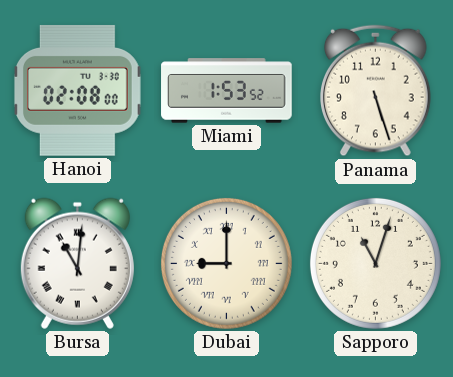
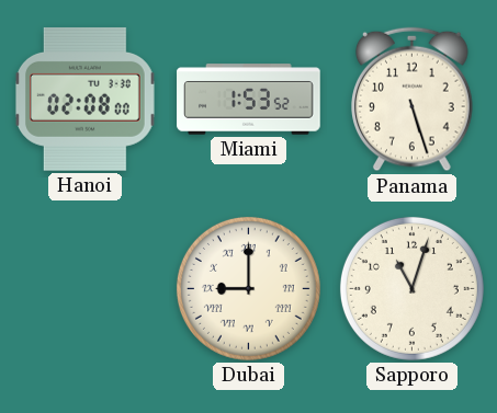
Bursa: 11:01 -> none
